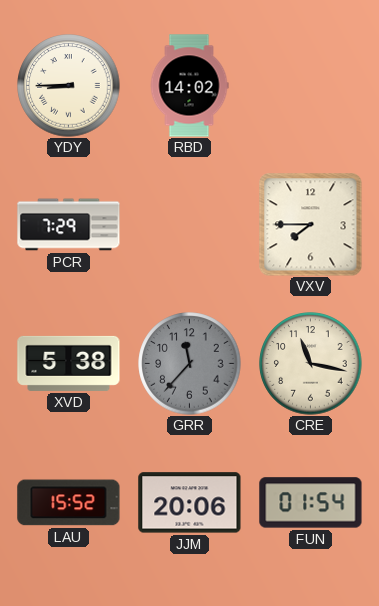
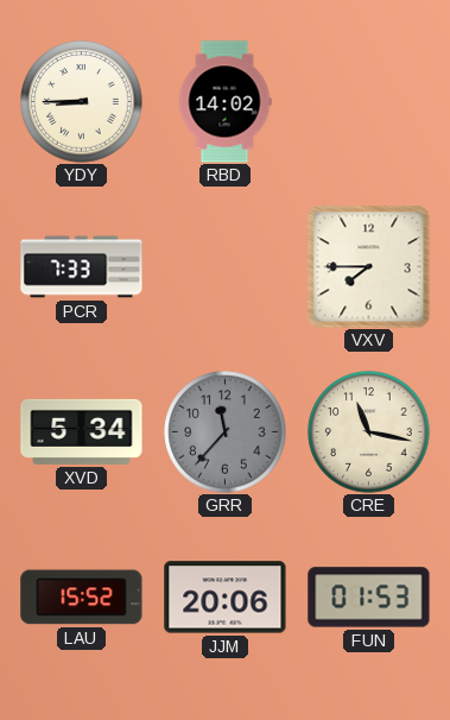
PCR: 7:29 -> 7:33
XVD: 5:38 -> 5:34
FUN: 01:54 -> 01:53
